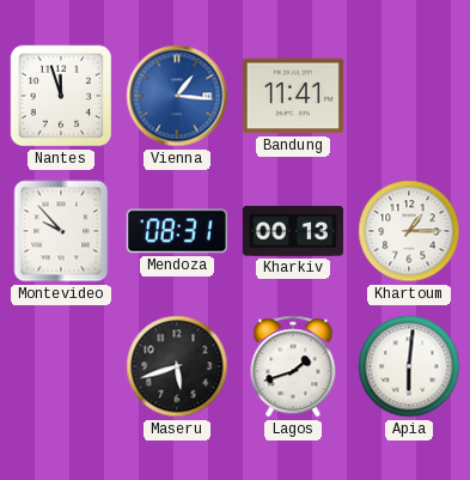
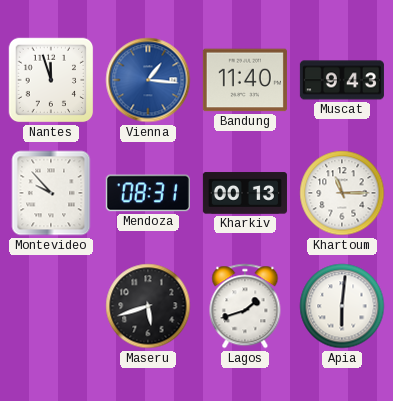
Bandung: 11:41 -> 11:40
Muscat: none -> 9:43
Khartoum: 1:15 -> 11:15
